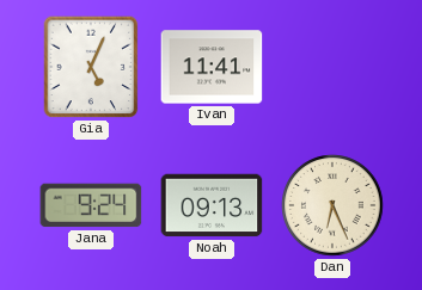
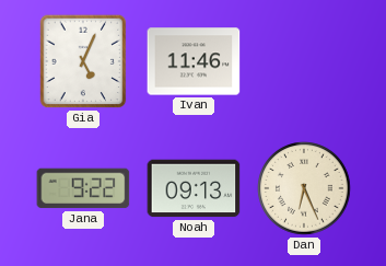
Ivan: 11:41 -> 11:46
Jana: 9:24 -> 9:22
